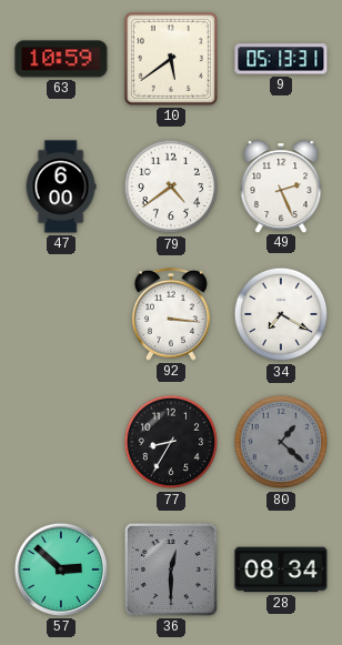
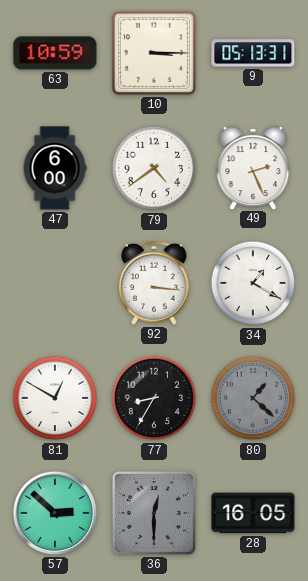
10: 5:39 -> 3:15
34: 7:20 -> 1:20
81: none -> 12:50
28: 08:34 -> 16:05
